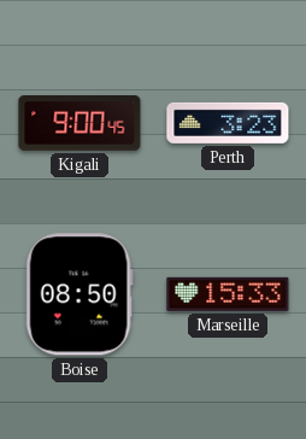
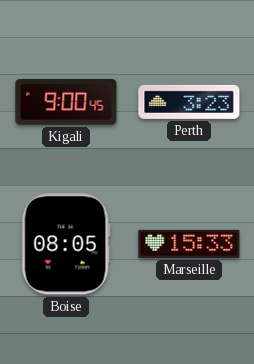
Boise: 08:50 -> 08:05
